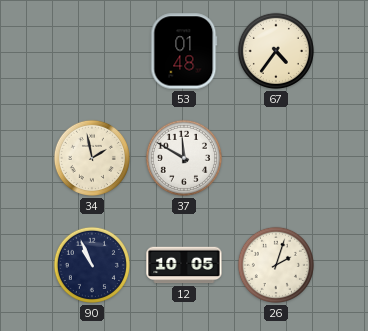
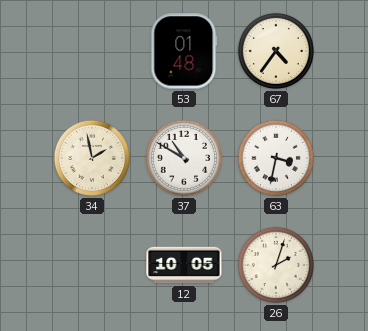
37: 11:50 -> 10:50
63: none -> 3:32
90: 10:56 -> none
